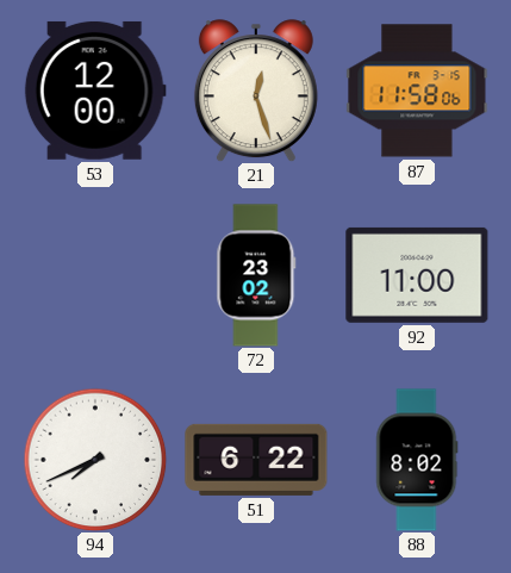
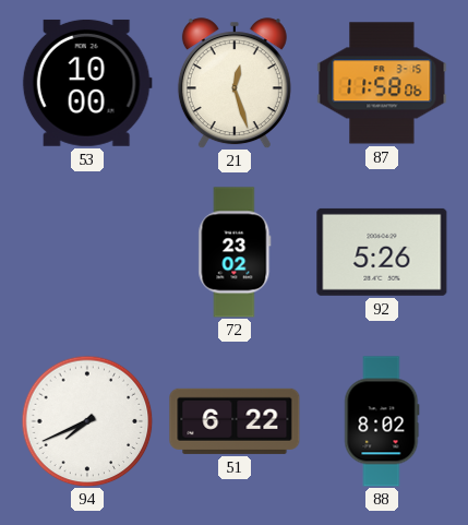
53: 12:00 -> 10:00
92: 11:00 -> 5:26
